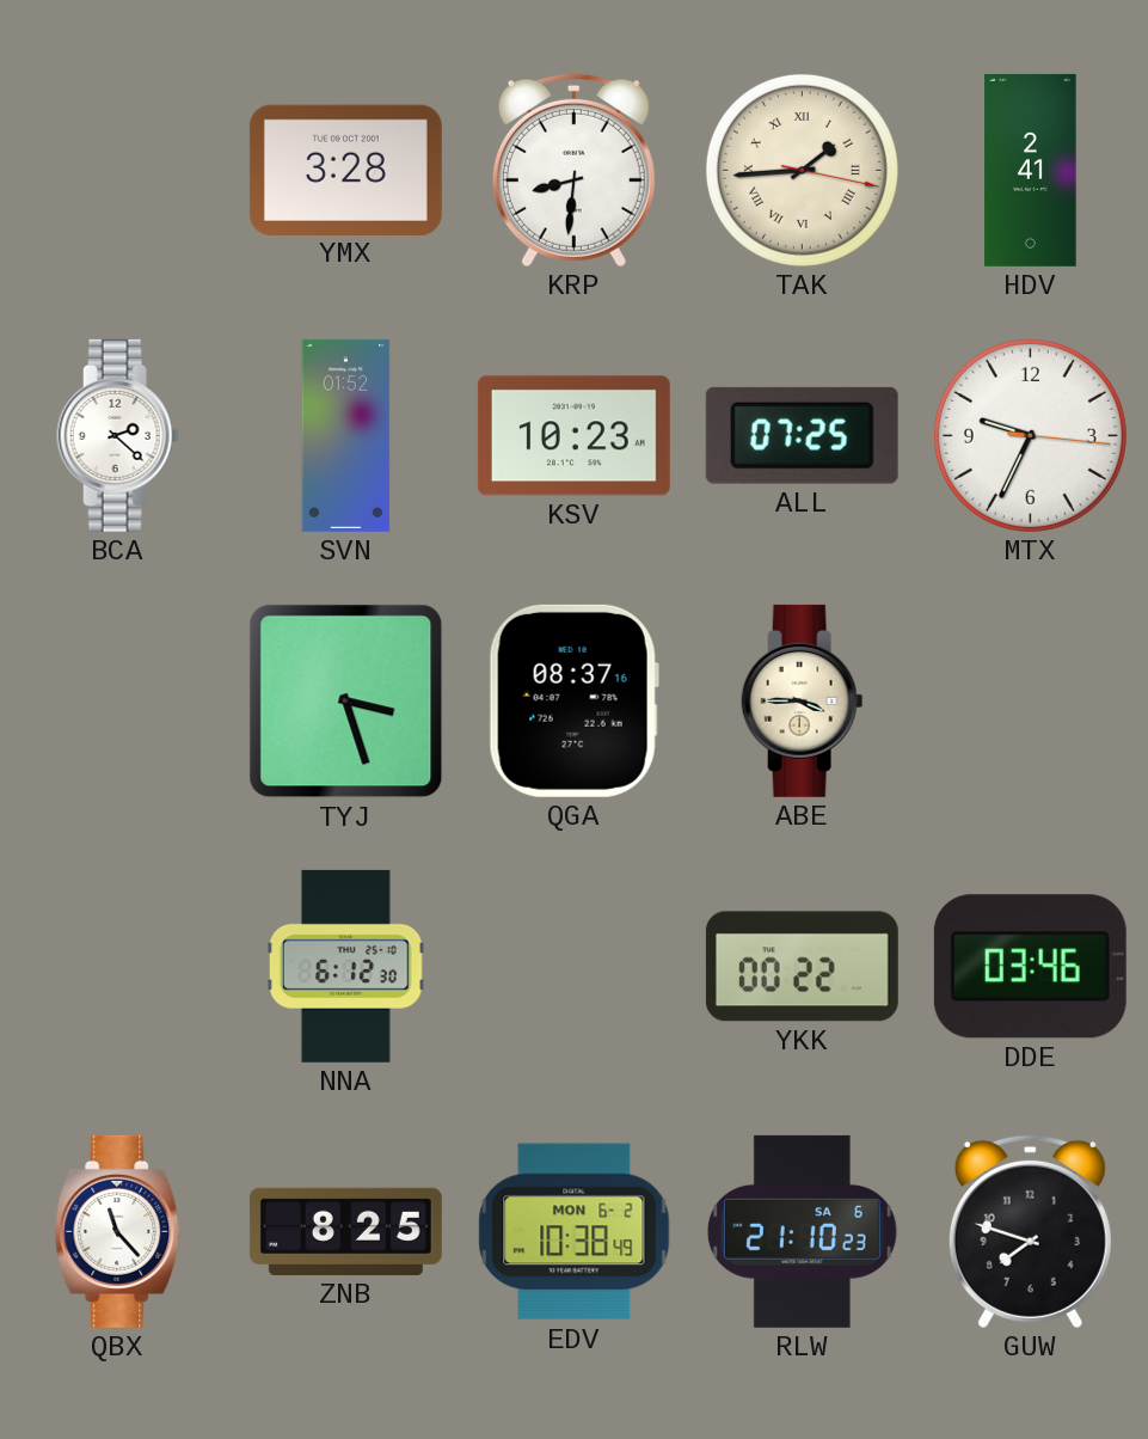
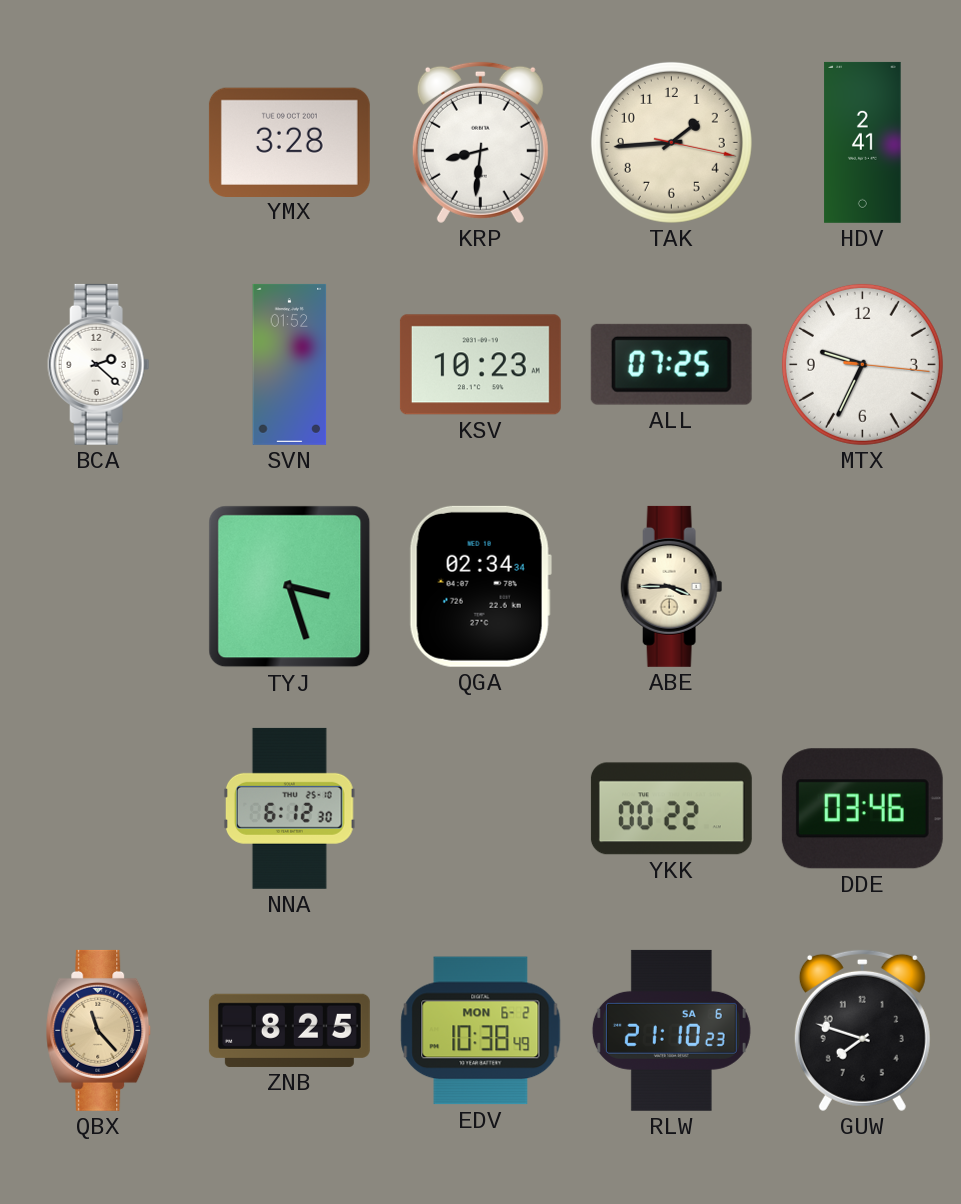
TAK numerals: Roman -> Arabic
QGA: 08:37 -> 02:34
QBX dial: white -> champagne
